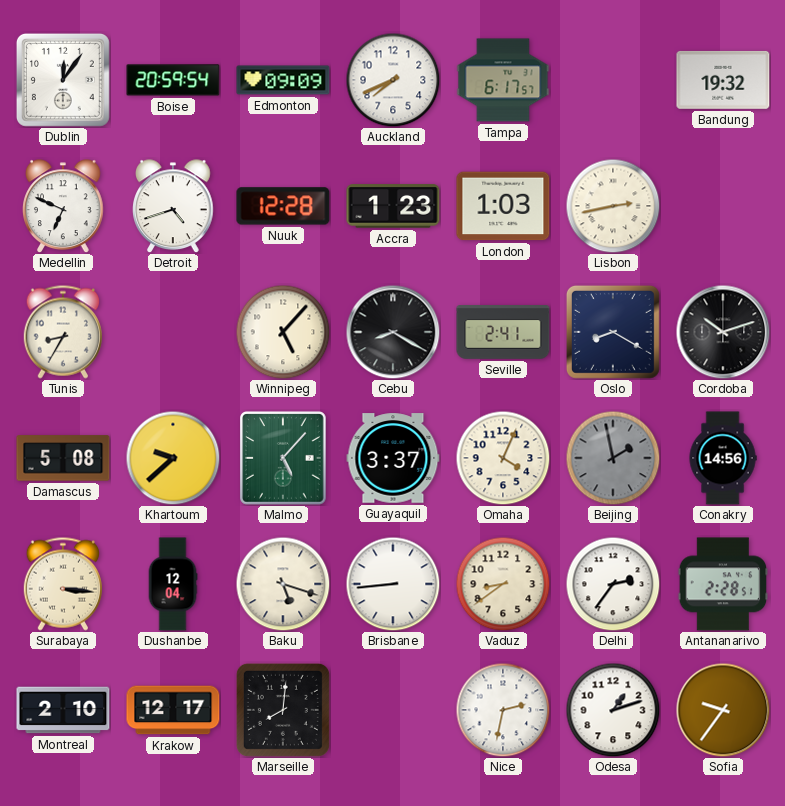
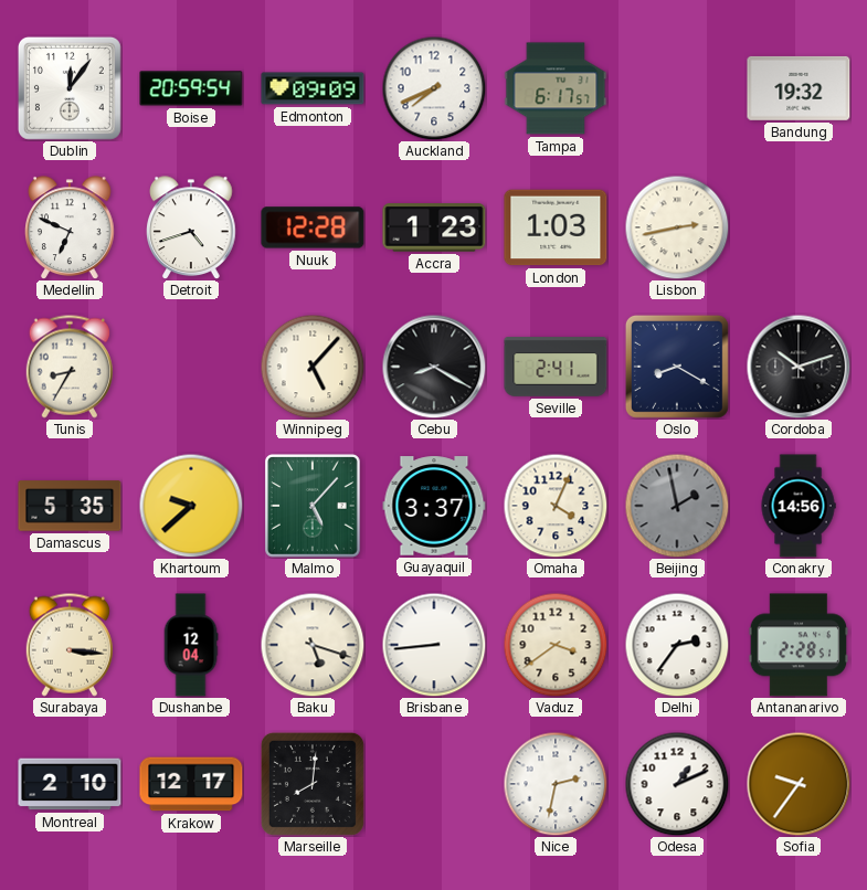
Damascus: 5:08 -> 5:35
Vaduz: 8:39 -> 3:39
Odesa: 1:12 -> 1:11
